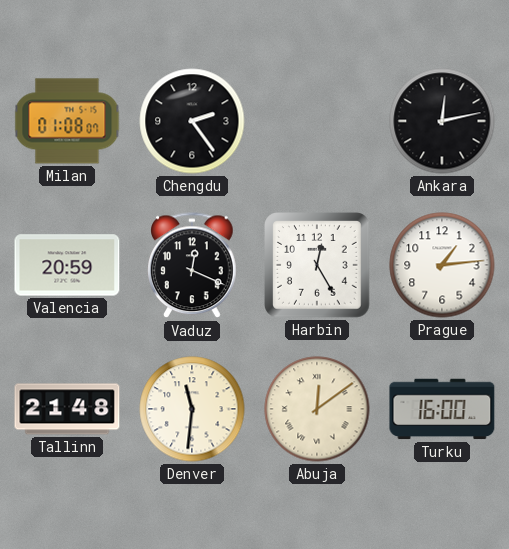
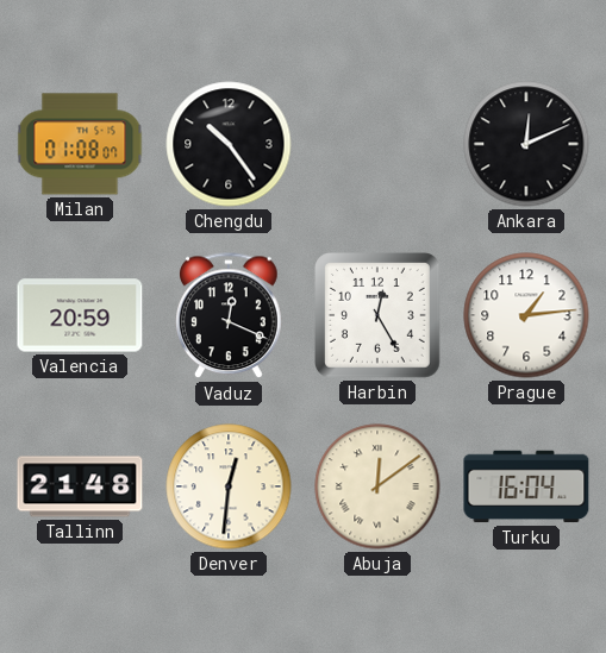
Chengdu: 2:24 -> 10:24
Ankara: 12:13 -> 12:11
Denver: 11:31 -> 12:31
Turku: 16:00 -> 16:04
